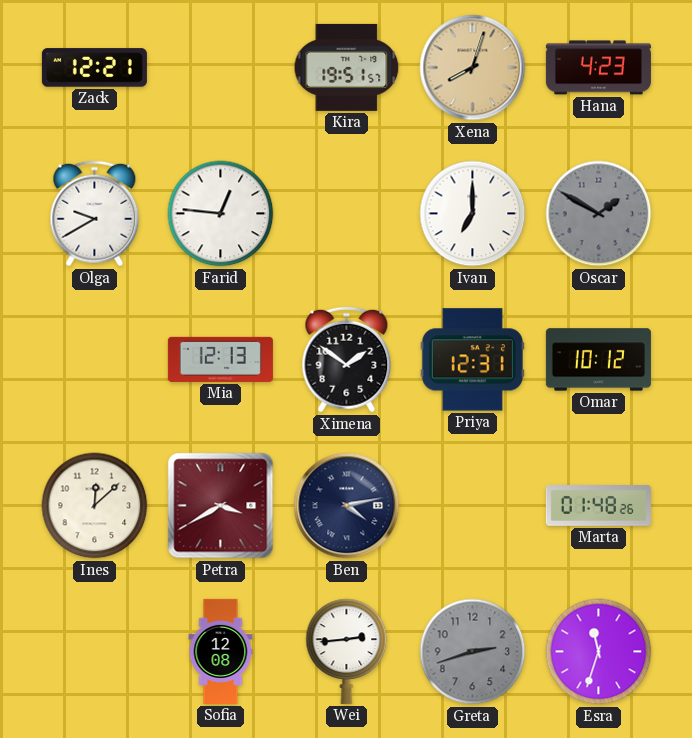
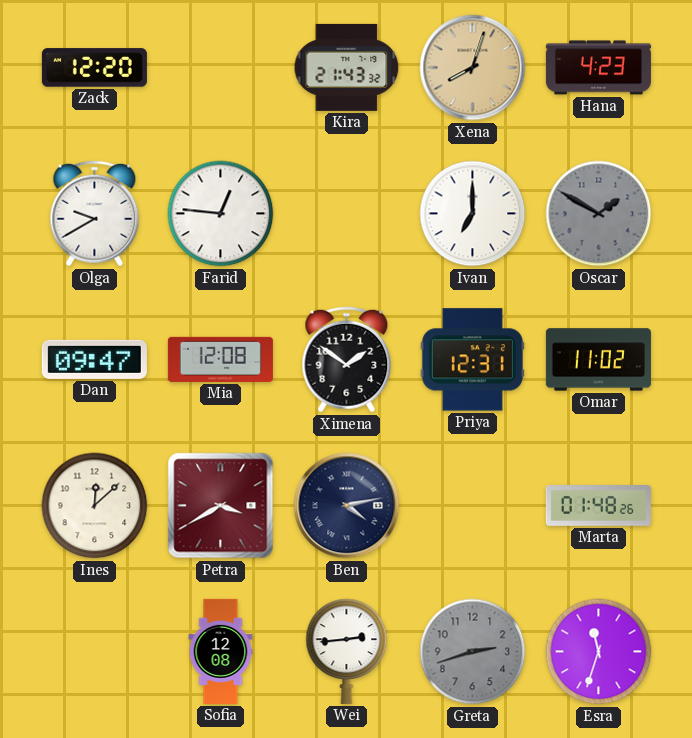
Zack: 12:21 -> 12:20
Kira: 19:51 -> 21:43
Dan: none -> 09:47
Mia: 12:13 -> 12:08
Omar: 10:12 -> 11:02
